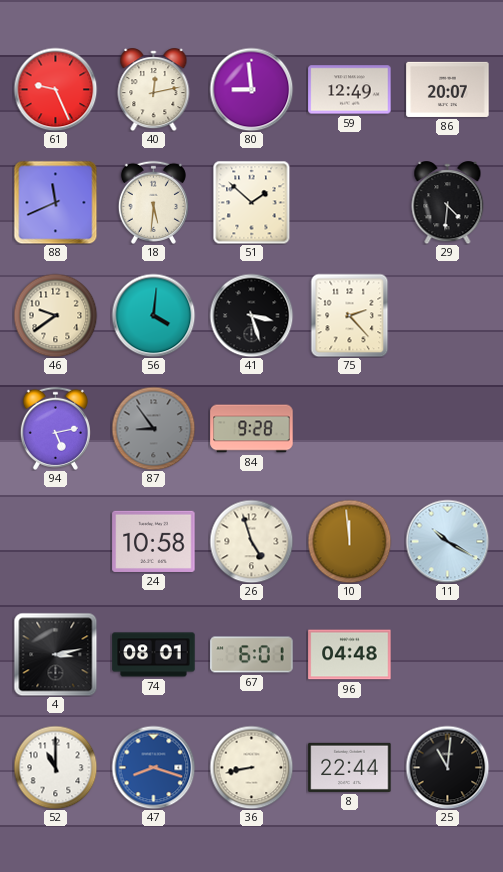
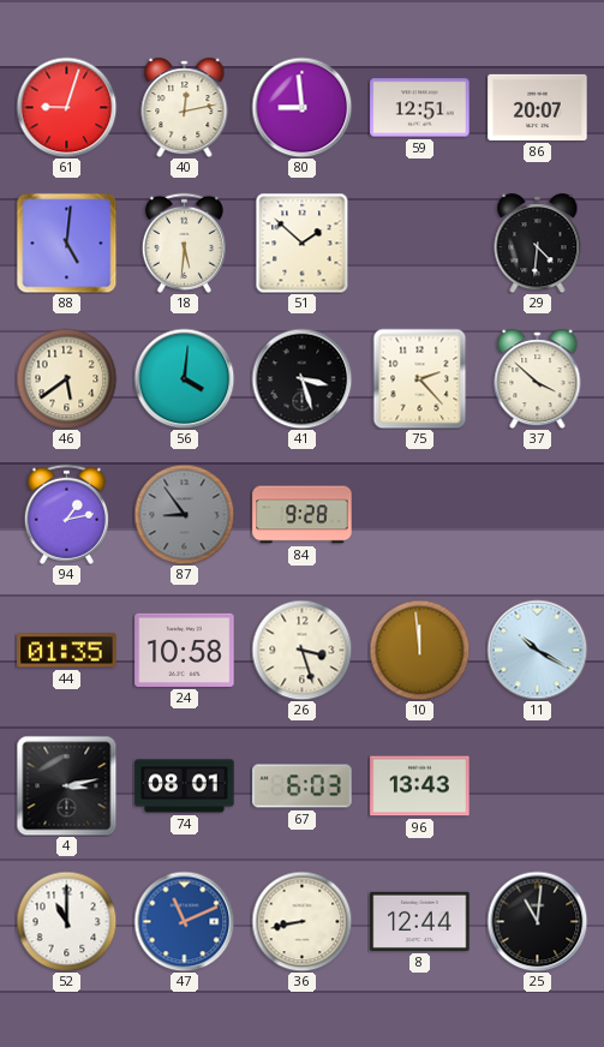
61: 9:26 -> 9:03
59: 12:49 -> 12:51
88: 11:41 -> 5:01
46: 9:39 -> 5:39
37: none -> 3:52
94: 5:13 -> 1:13
44: none -> 01:35
26: 4:57 -> 3:27
67: 6:01 -> 6:03
96: 04:48 -> 13:43
47: 8:18 -> 11:11
8: 22:44 -> 12:44
